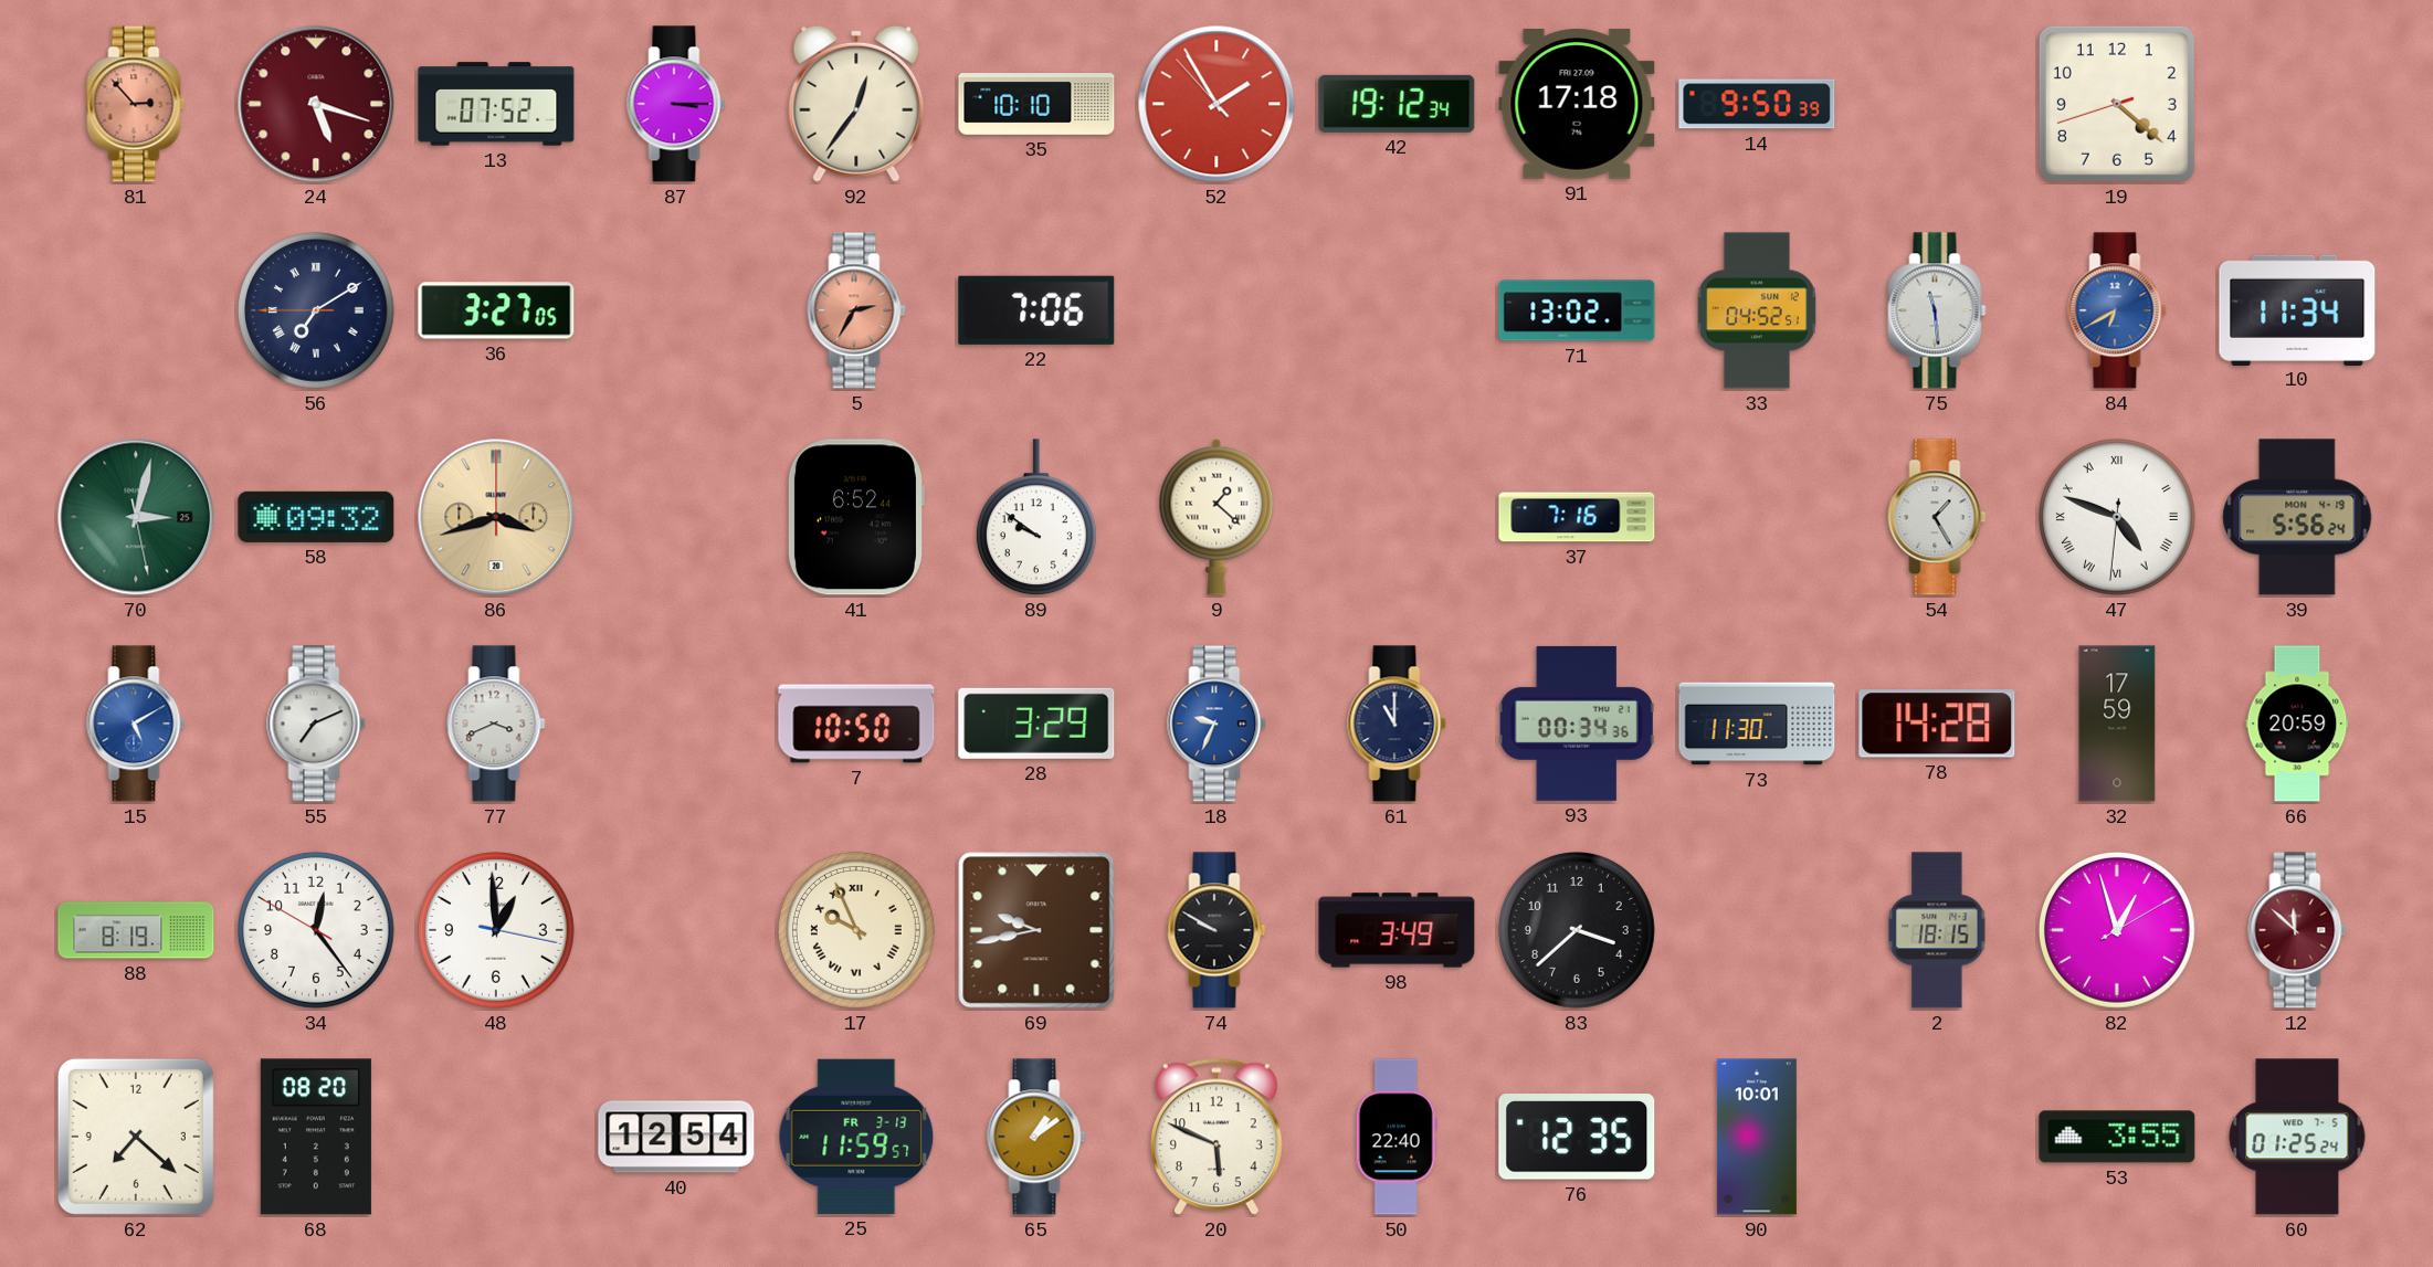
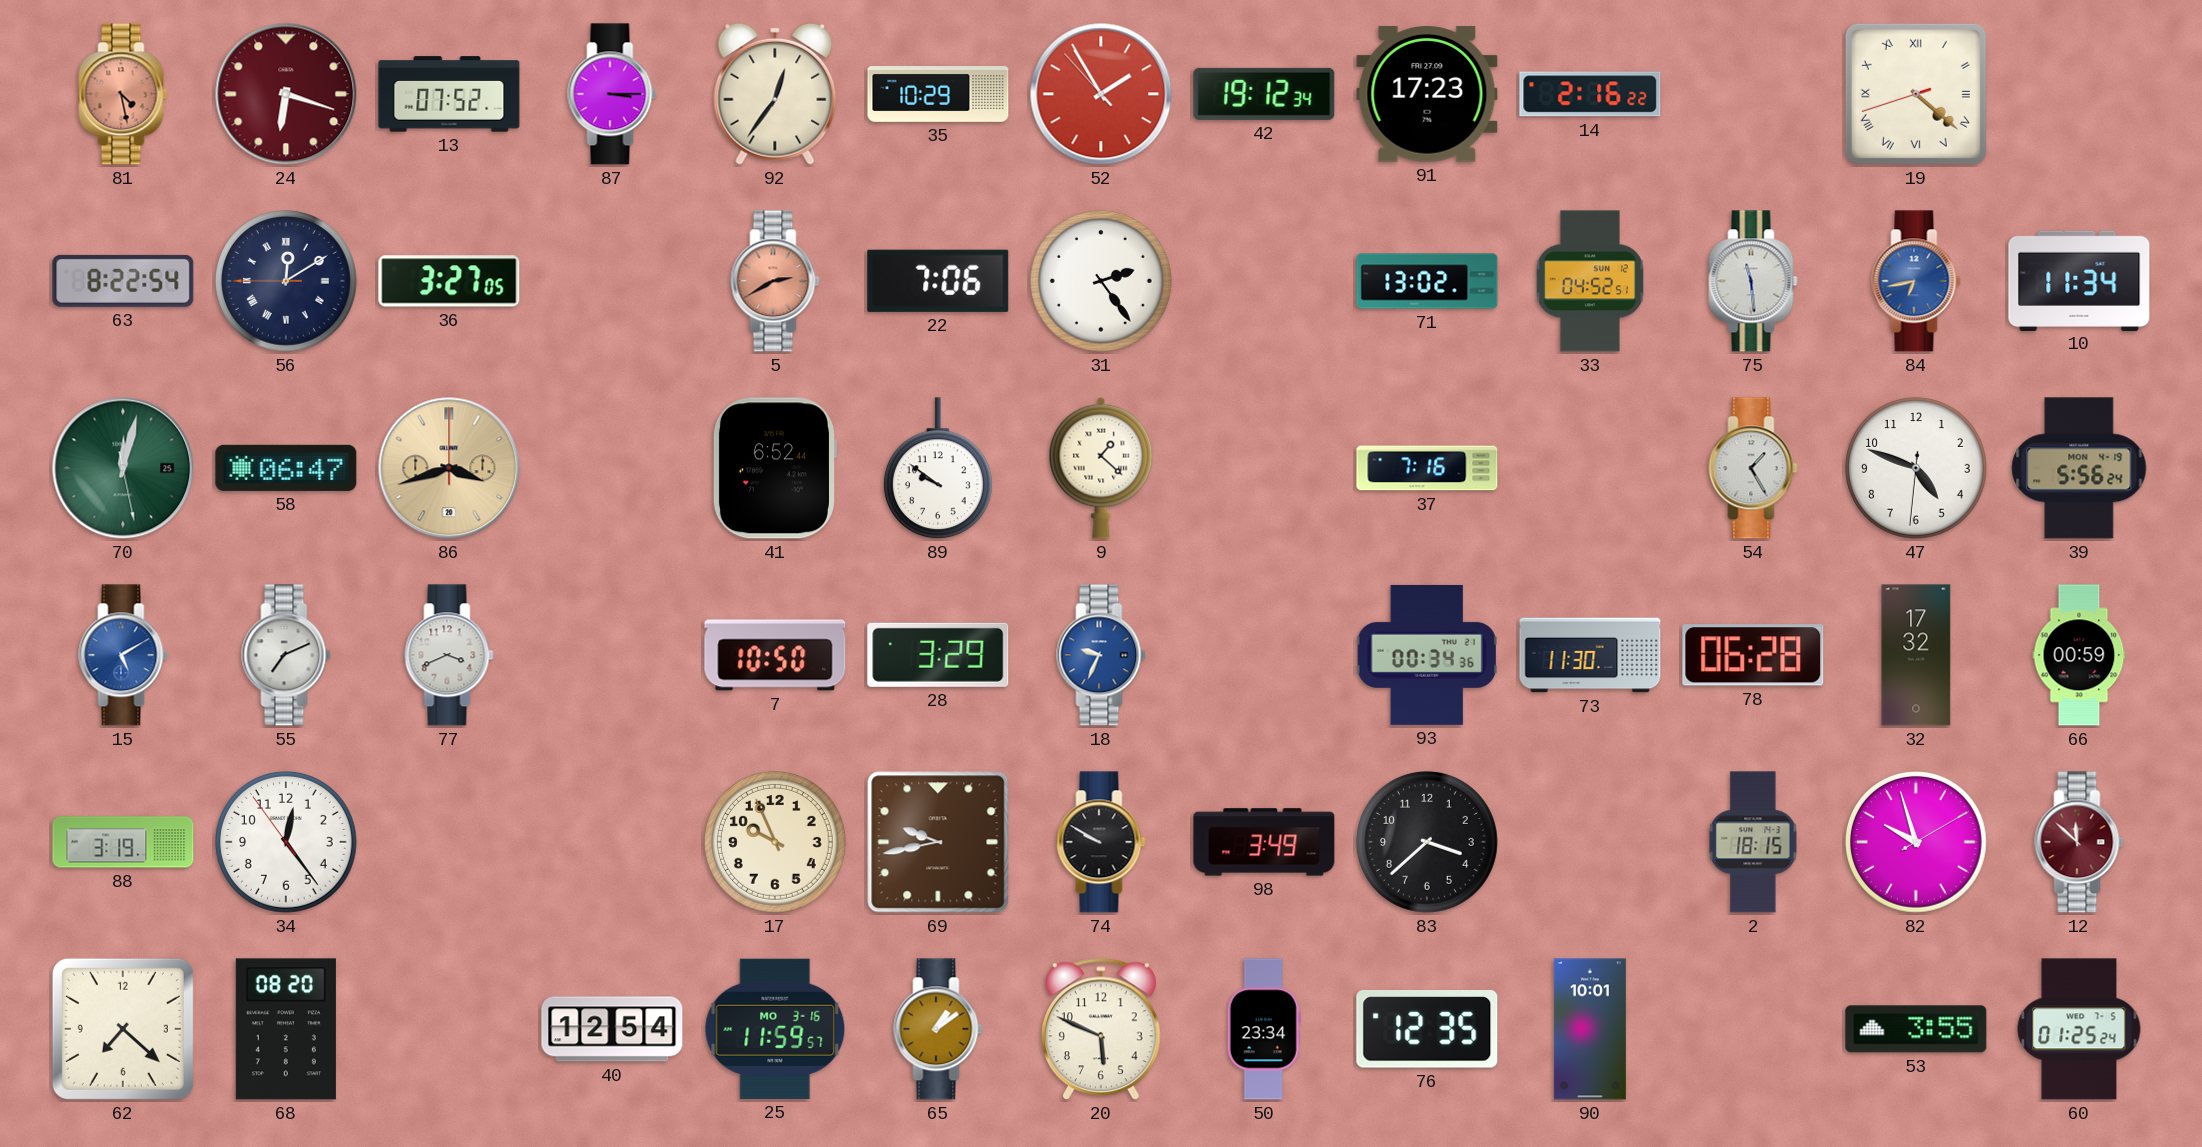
81: 2:53 -> 4:28
24: 5:18 -> 6:18
35: 10:10 -> 10:29
91: 17:18 -> 17:23
14: 9:50 -> 2:16
19 numerals: Arabic -> Roman
63: none -> 8:22
56: 7:09 -> 12:09
5: 2:35 -> 2:40
31: none -> 2:24
84: 6:40 -> 6:43
70: 3:02 -> 12:02
58: 09:32 -> 06:47
47 numerals: Roman -> Arabic
61: 11:00 -> none
78: 14:28 -> 06:28
32: 17:59 -> 17:32
66: 20:59 -> 00:59
88: 8:19 -> 3:19
34: 12:23:50 -> 12:23:54
48: 12:59 -> none
17 numerals: Roman -> Arabic
82: 12:57 -> 9:57
25 date: FR 3-13 -> MO 3-16
50: 22:40 -> 23:34
